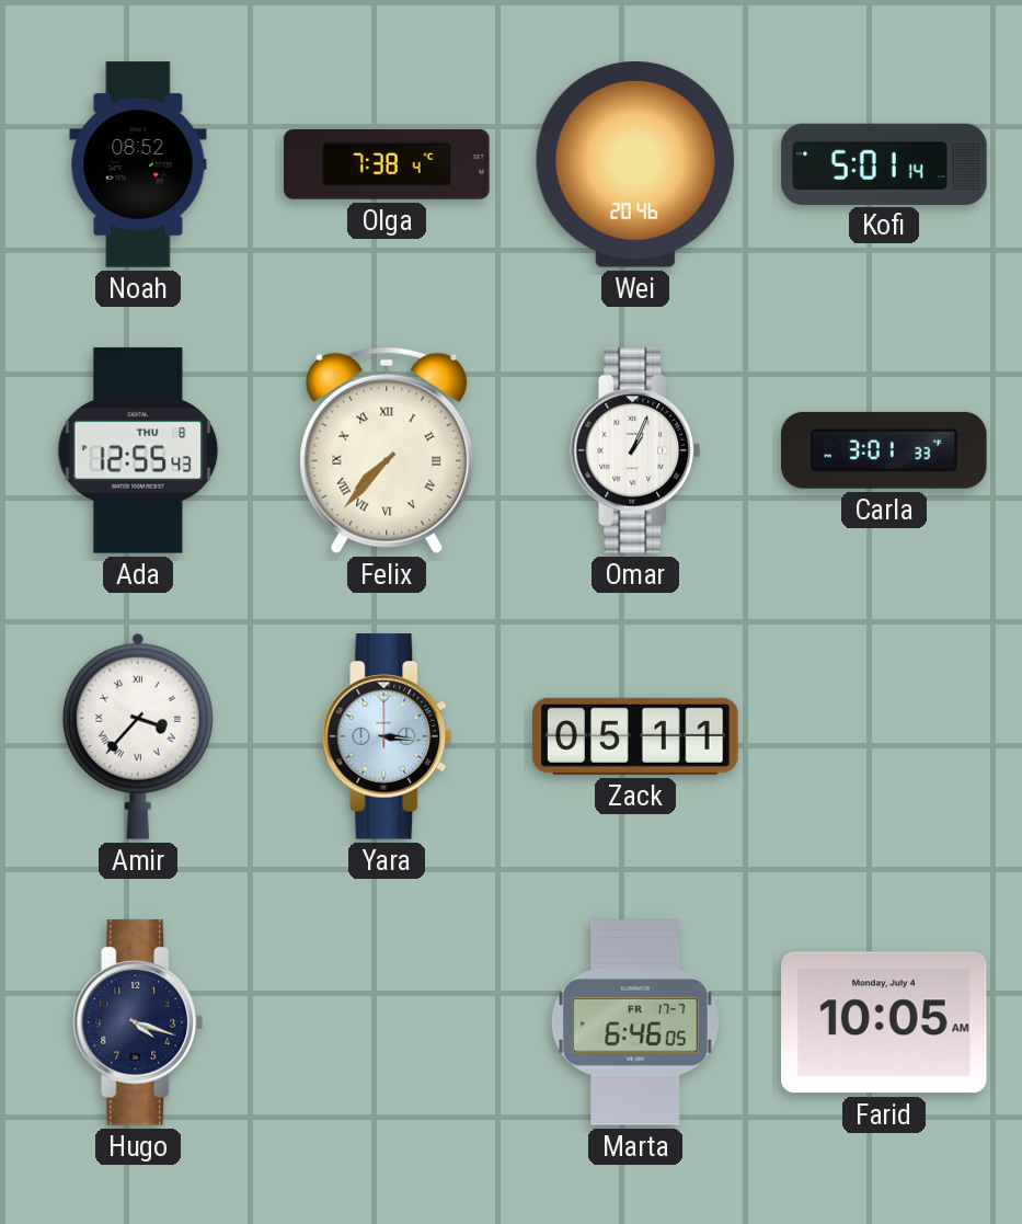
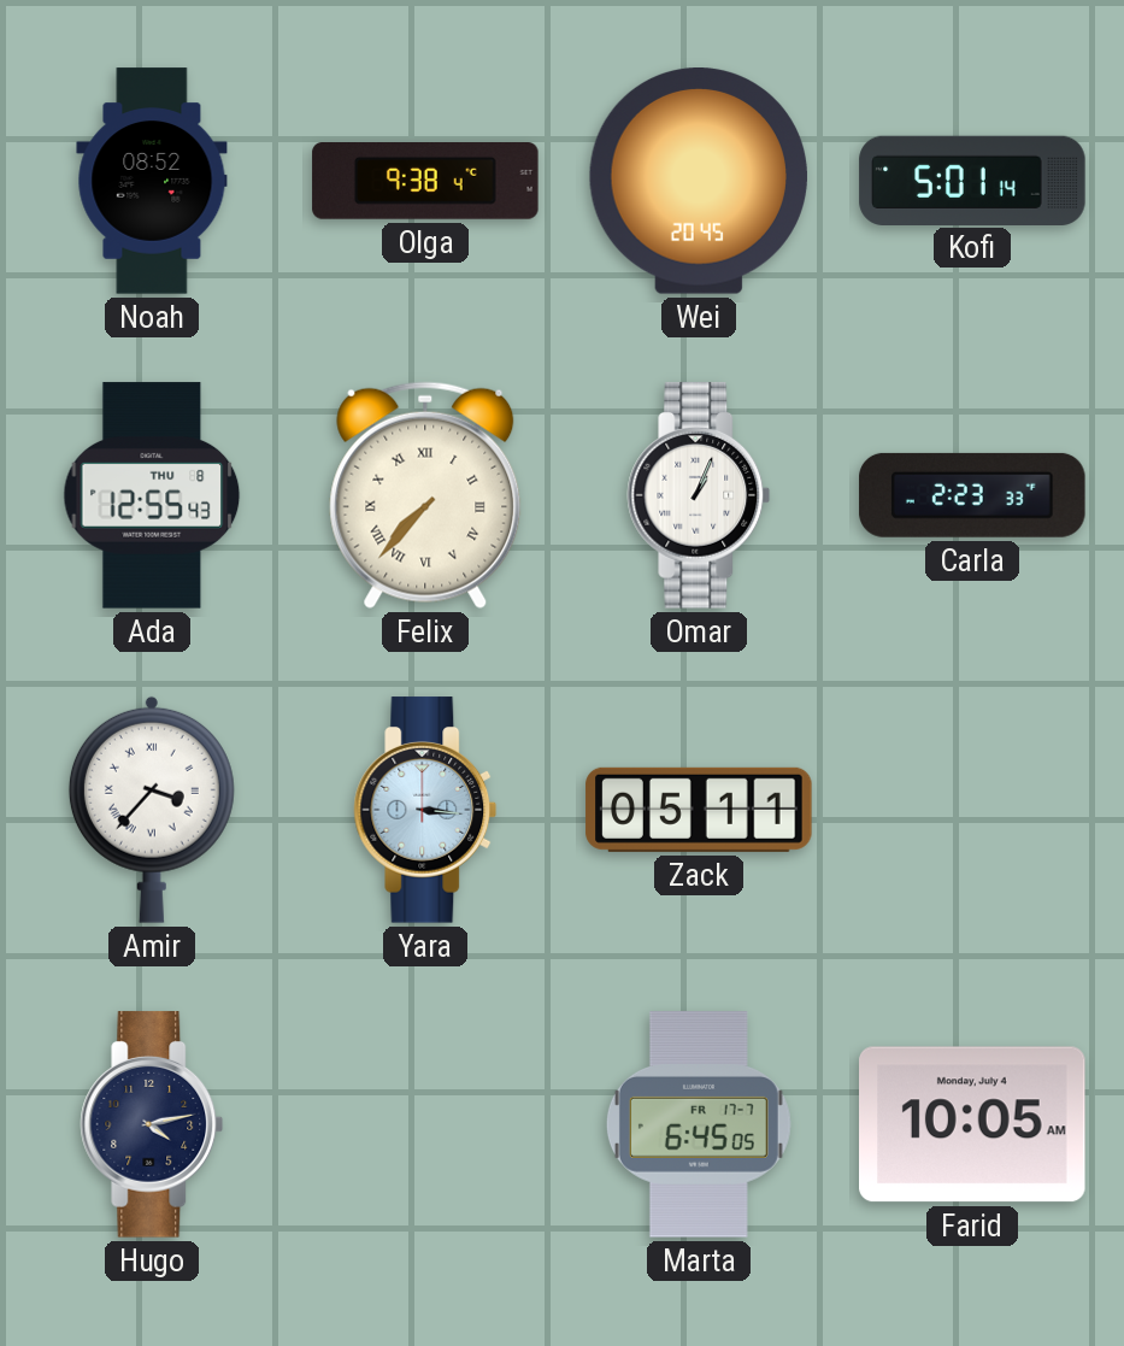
Olga: 7:38 -> 9:38
Wei: 20:46 -> 20:45
Carla: 3:01 -> 2:23
Hugo: 4:18 -> 4:13
Marta: 6:46 -> 6:45
